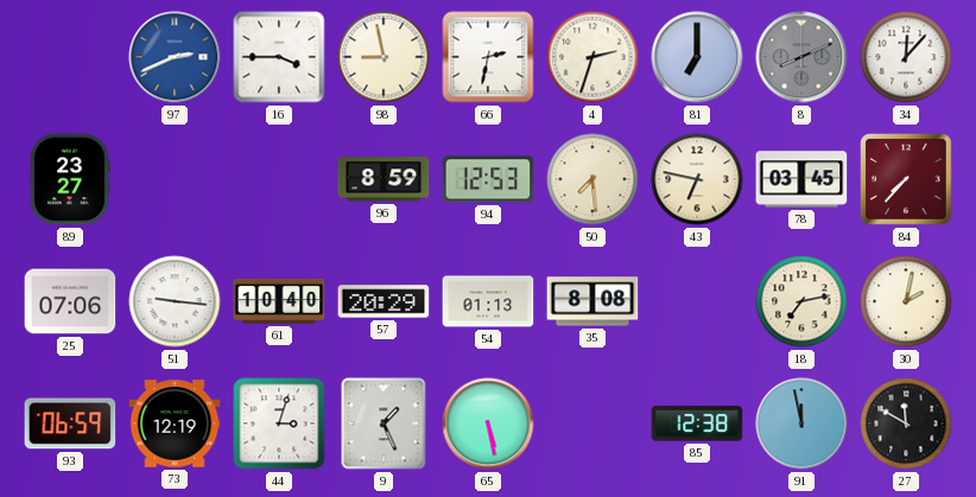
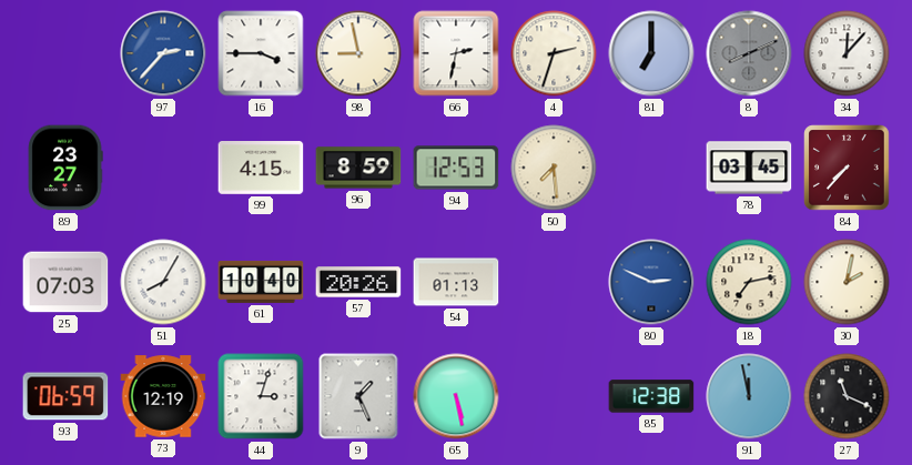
97: 2:41 -> 2:37
99: none -> 4:15
43: 6:47 -> none
25: 07:06 -> 07:03
51: 9:16 -> 8:05
57: 20:29 -> 20:26
35: 8:08 -> none
80: none -> 2:49
27: 11:50 -> 11:19
